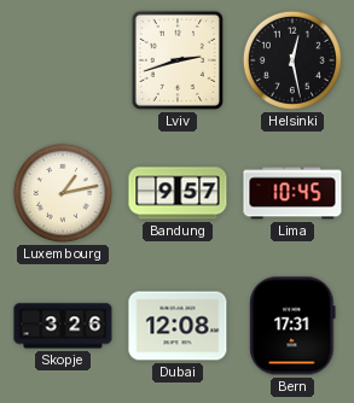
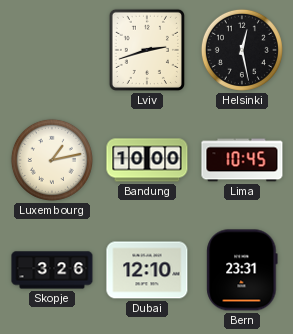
Bandung: 9:57 -> 10:00
Dubai: 12:08 -> 12:10
Bern: 17:31 -> 23:31
